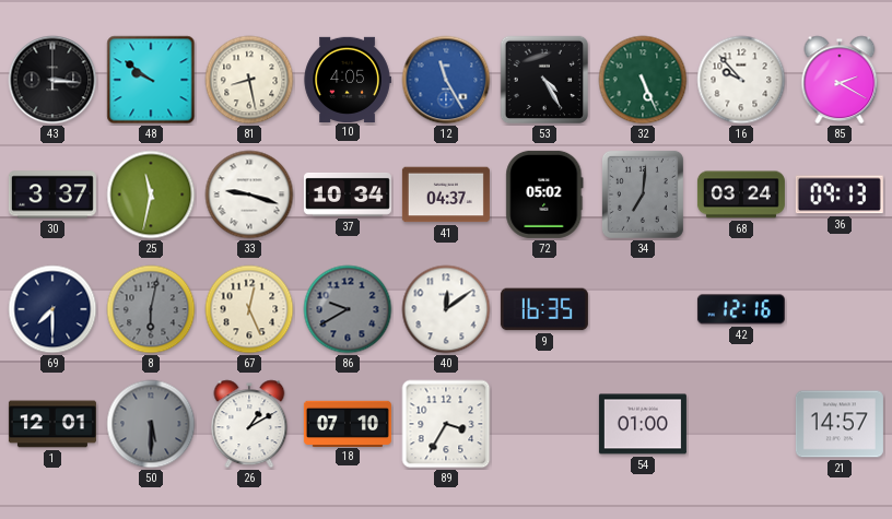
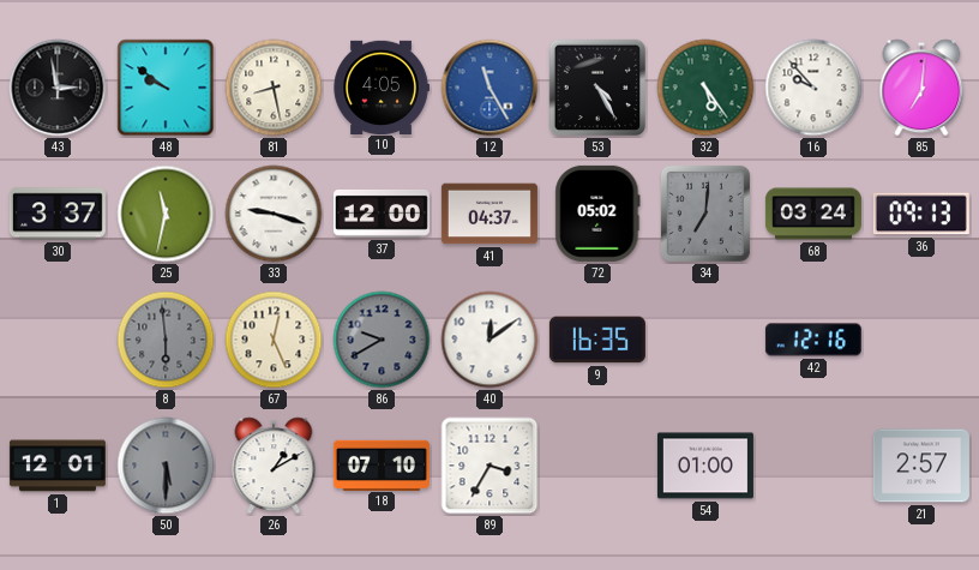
43: 3:16 -> 2:58
32: 5:26 -> 5:24
85: 2:20 -> 7:01
37: 10:34 -> 12:00
69: 7:30 -> none
8: 6:02 -> 5:59
21: 14:57 -> 2:57
